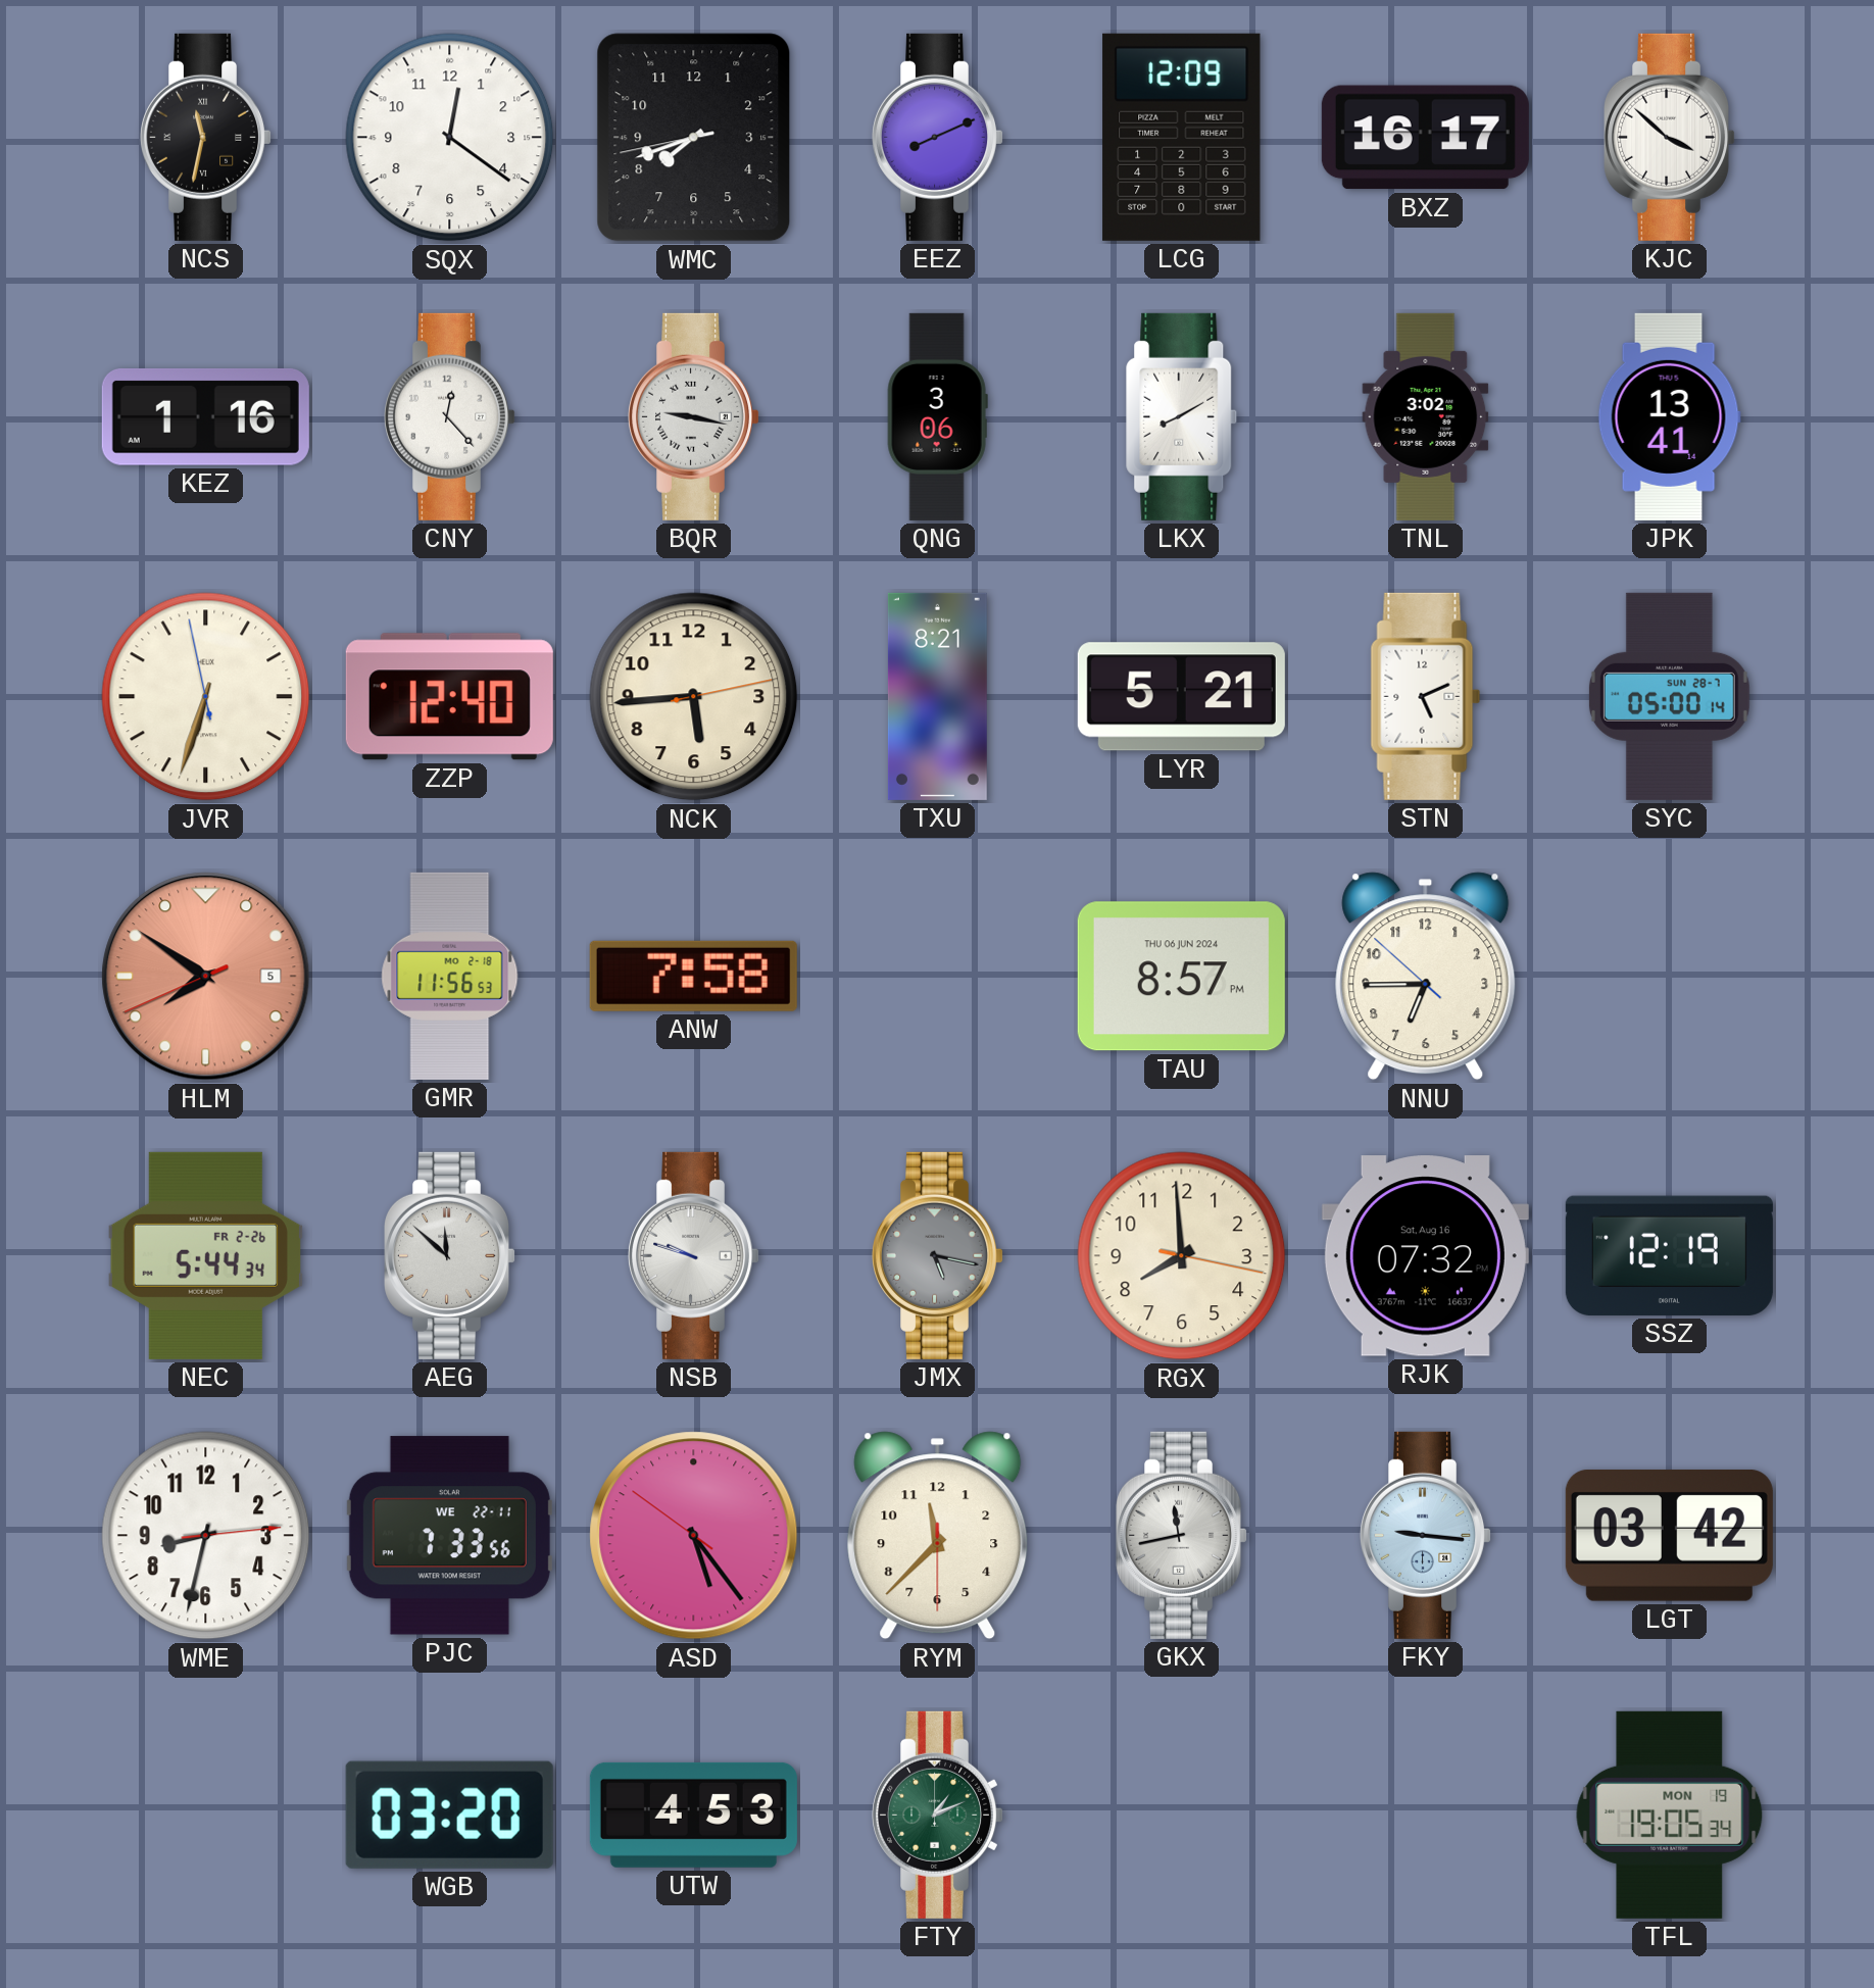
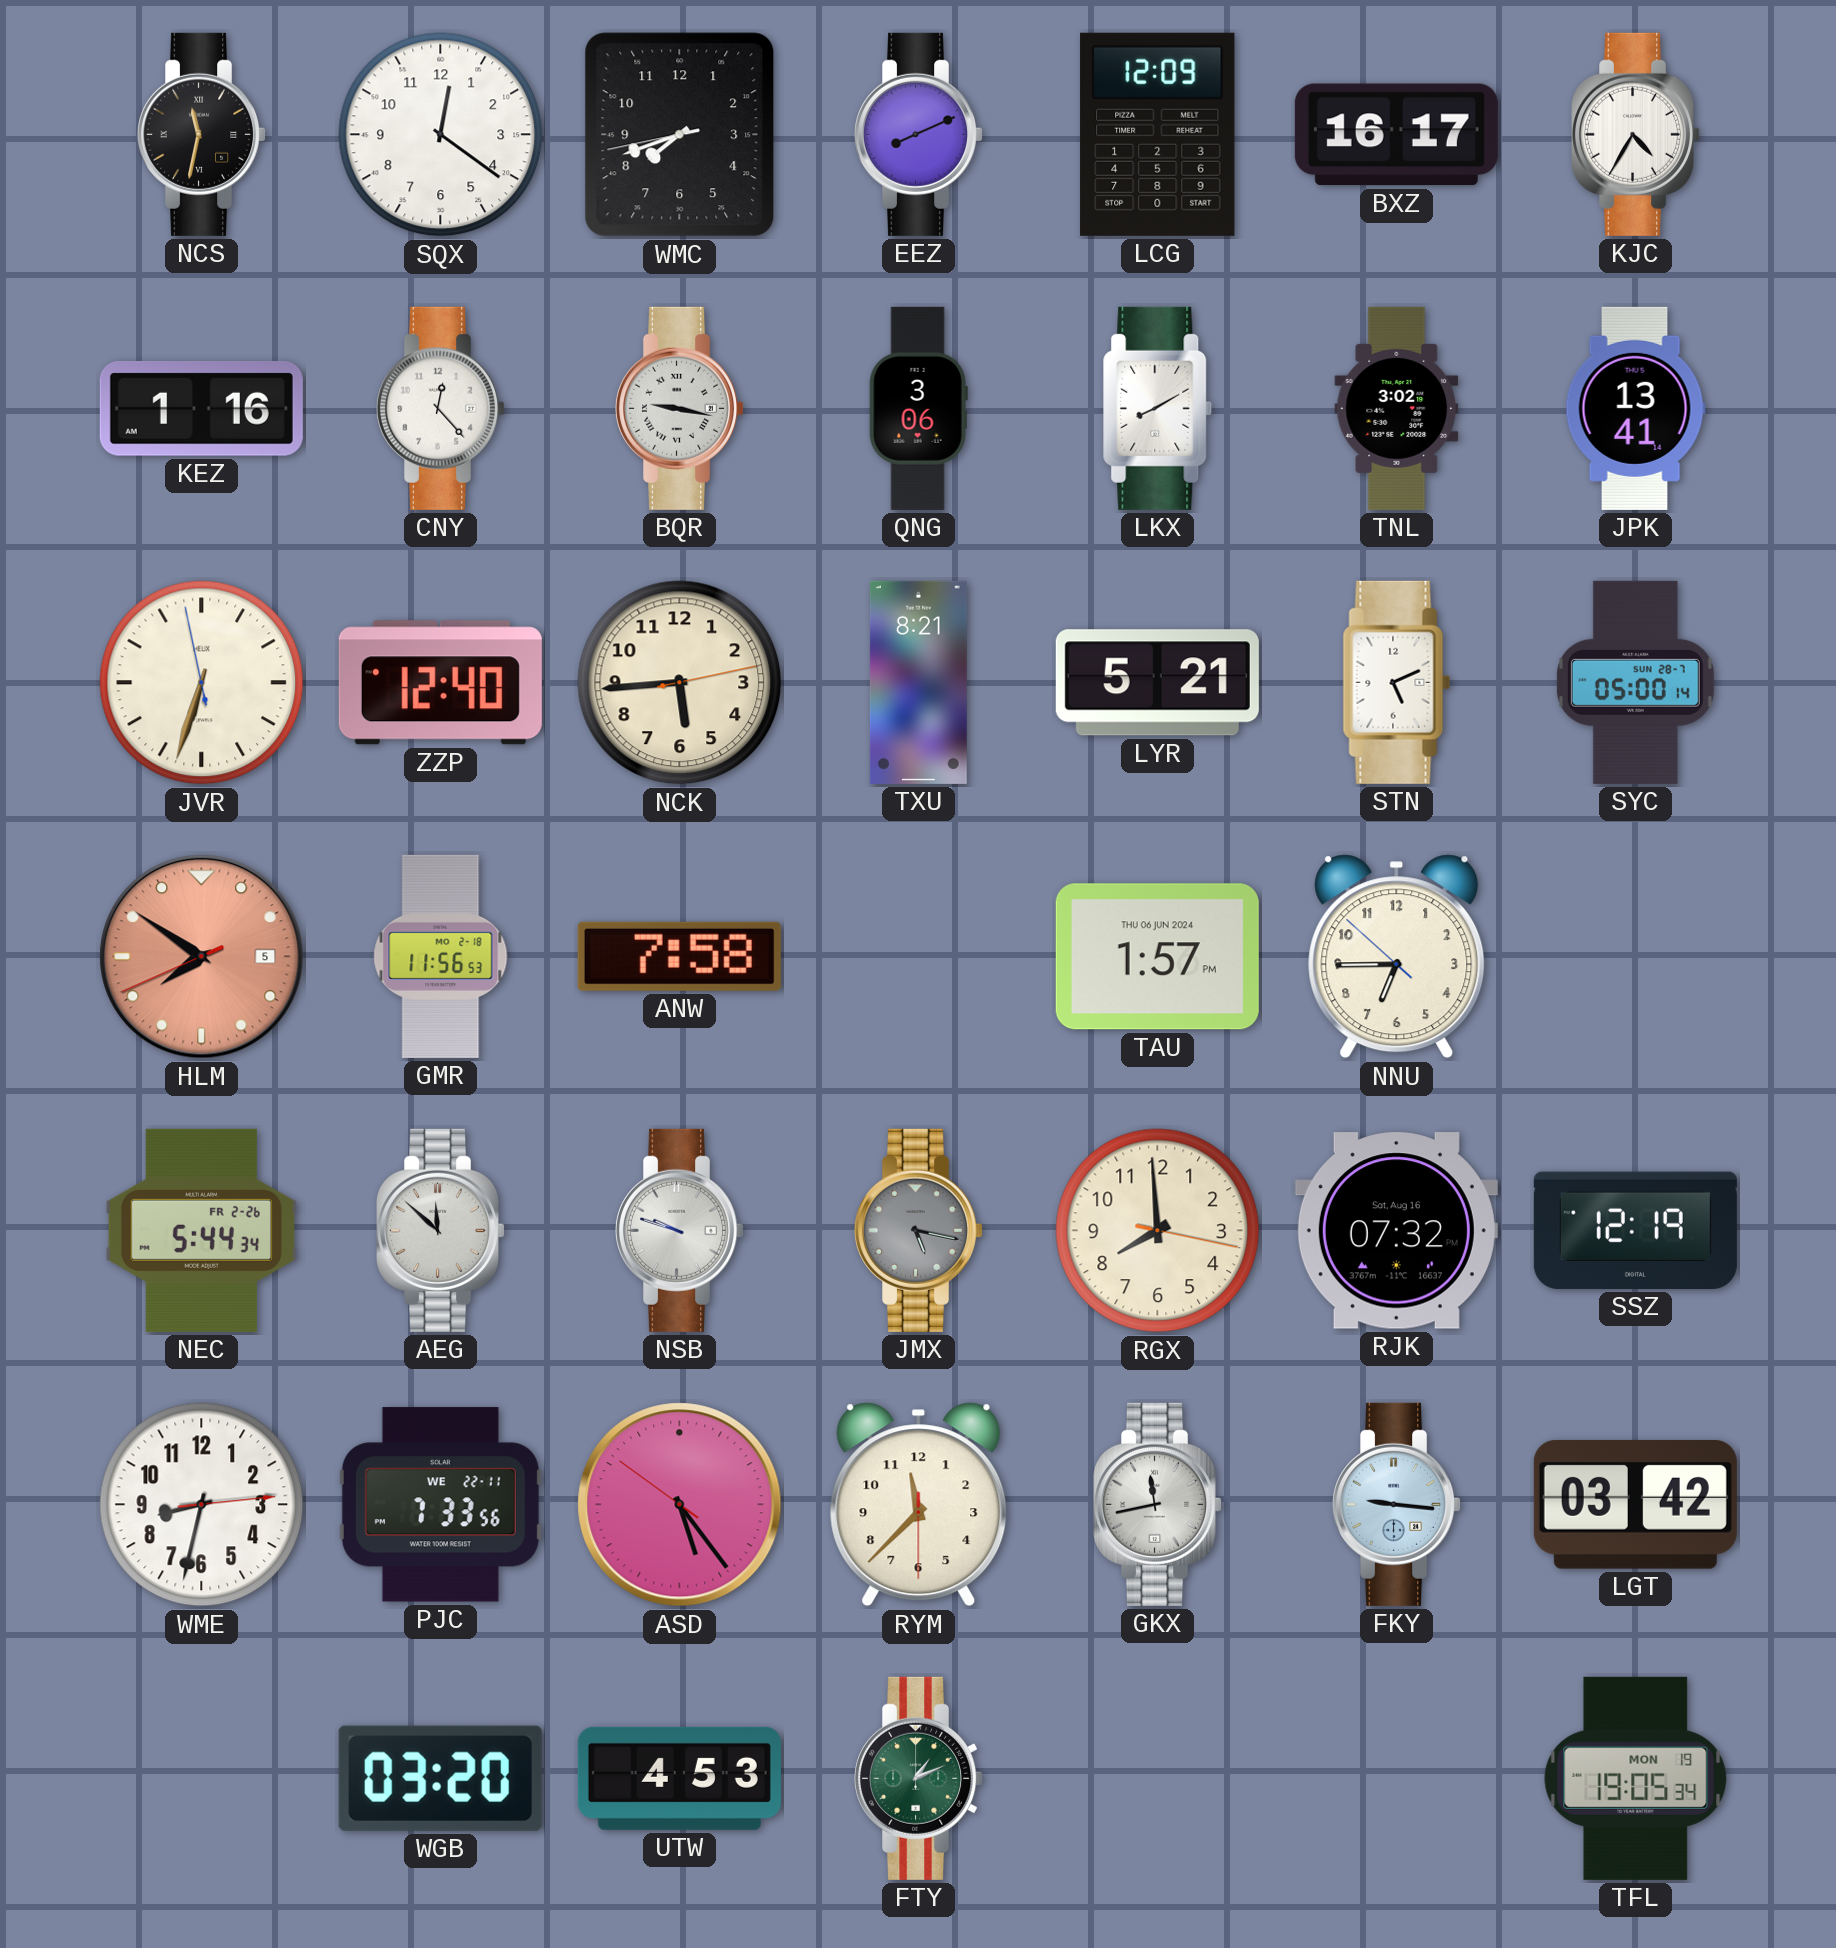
KJC: 3:52 -> 4:35
TAU: 8:57 -> 1:57
